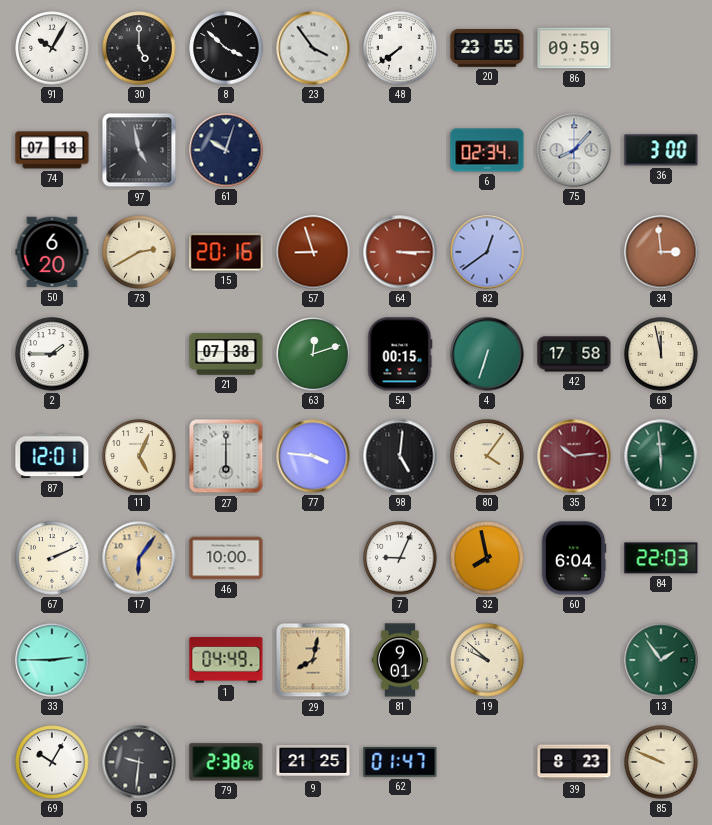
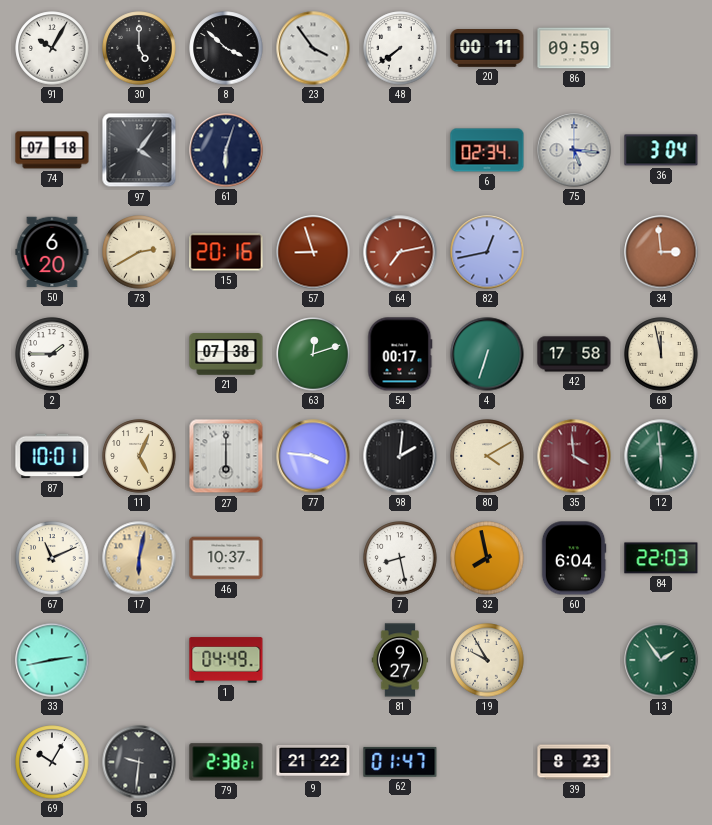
20: 23:55 -> 00:11
97: 4:58 -> 4:06
61: 10:03 -> 6:03
75: 8:07 -> 5:16
36: 3:00 -> 3:04
64: 3:15 -> 7:13
82: 12:39 -> 12:43
54: 00:15 -> 00:17
87: 12:01 -> 10:01
98: 5:01 -> 2:01
80: 4:06 -> 4:10
35: 10:14 -> 3:59
67: 2:11 -> 11:11
17: 6:06 -> 6:02
46: 10:00 -> 10:37
7: 9:04 -> 8:28
33: 2:45 -> 2:43
29: 8:02 -> none
81: 9:01 -> 9:27
19: 9:52 -> 9:55
79: 2:38:26 -> 2:38:21
9: 21:25 -> 21:22
85: 9:49 -> none
